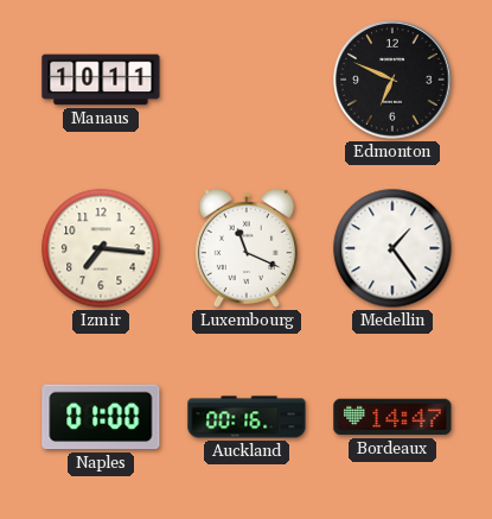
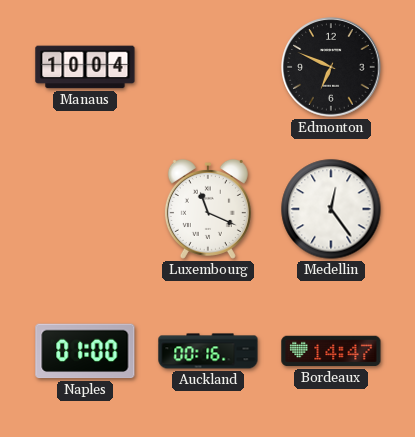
Manaus: 10:11 -> 10:04
Izmir: 7:16 -> none
Medellin: 1:24 -> 12:24
